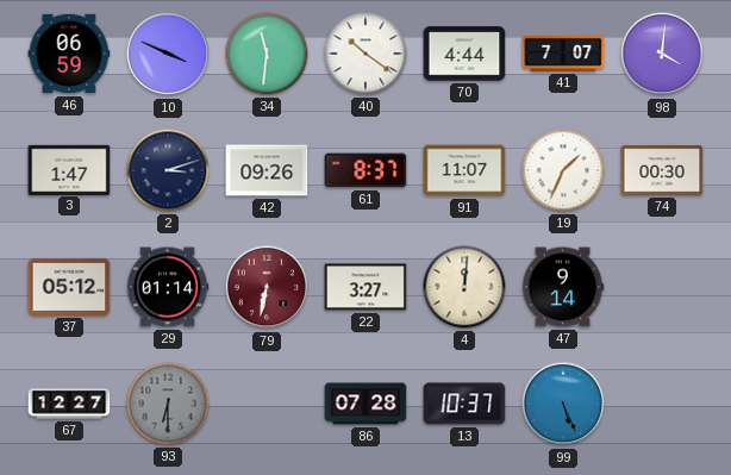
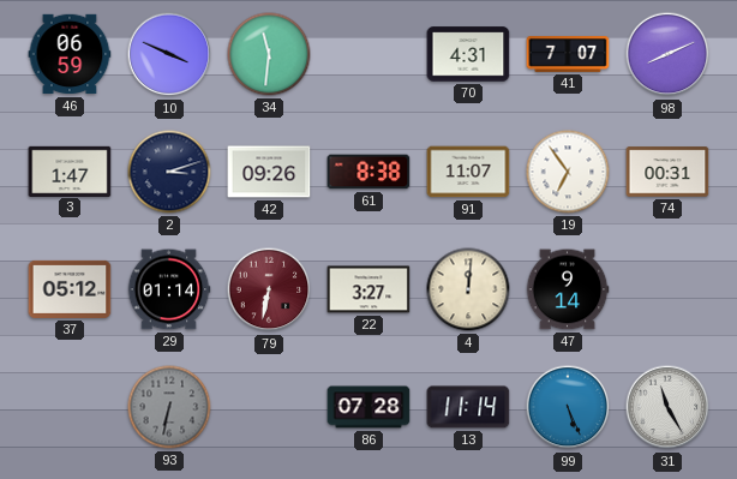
40: 10:21 -> none
70: 4:44 -> 4:31
98: 4:01 -> 8:11
61: 8:37 -> 8:38
19: 1:34 -> 6:54
74: 00:30 -> 00:31
67: 12:27 -> none
93: 6:30 -> 6:32
13: 10:37 -> 11:14
31: none -> 11:25
